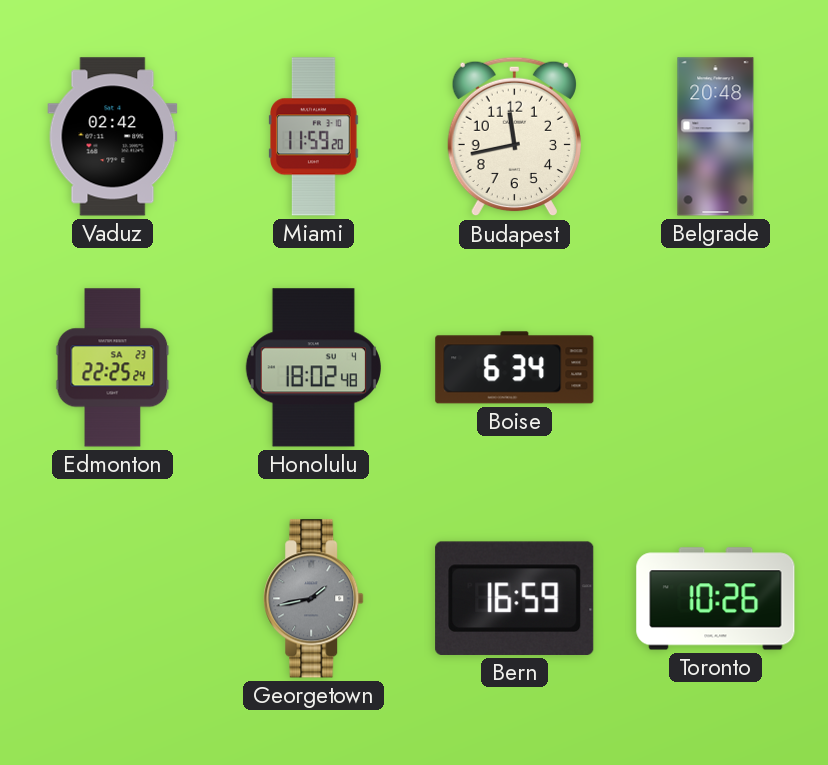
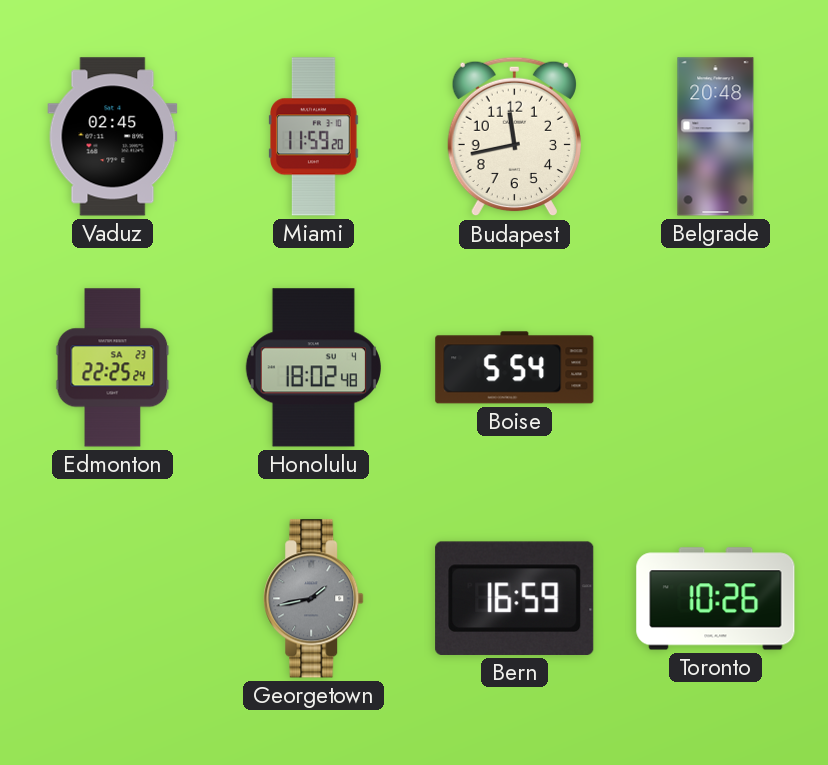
Vaduz: 02:42 -> 02:45
Boise: 6:34 -> 5:54
